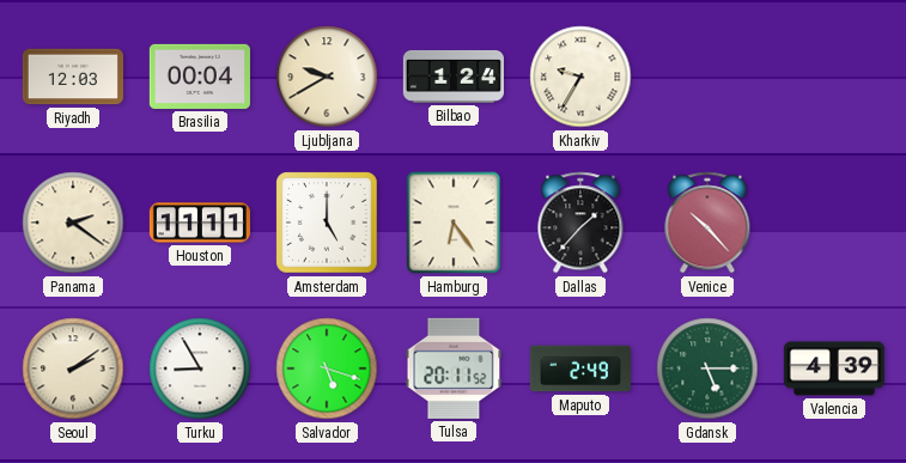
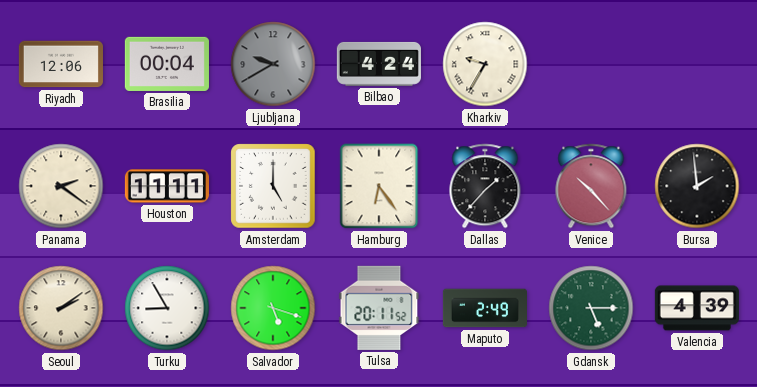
Riyadh: 12:03 -> 12:06
Ljubljana dial: cream -> grey
Bilbao: 1:24 -> 4:24
Bursa: none -> 1:59
